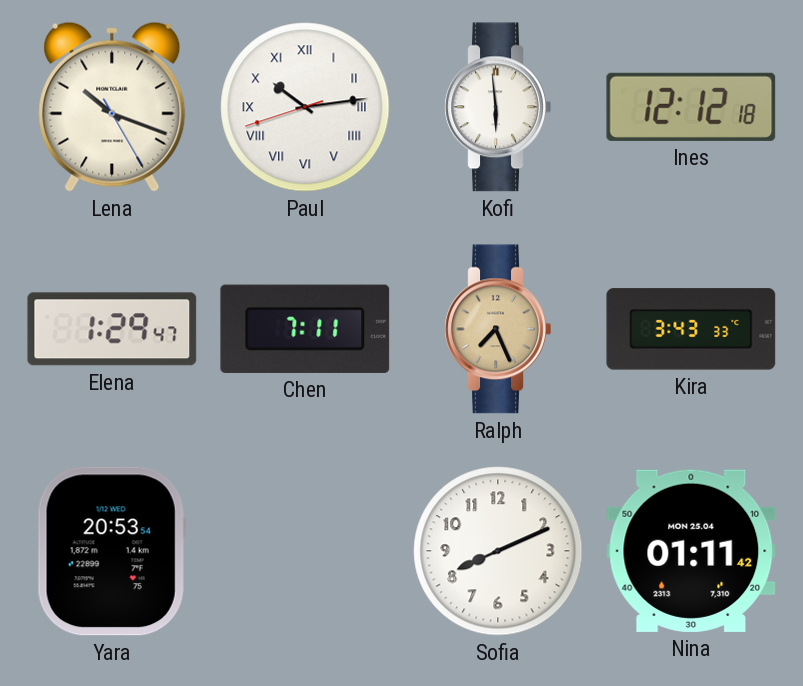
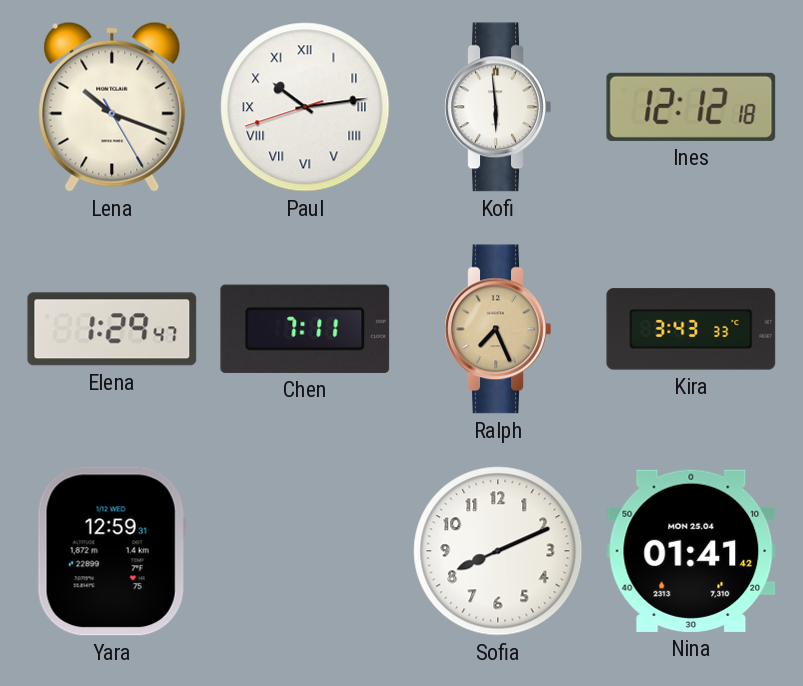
Yara: 20:53 -> 12:59
Nina: 01:11 -> 01:41
